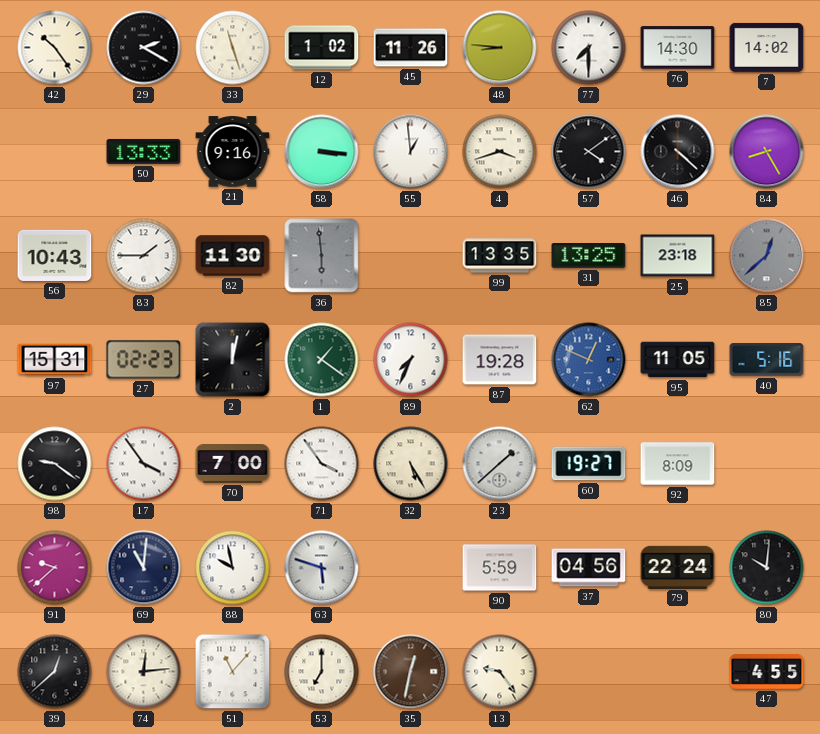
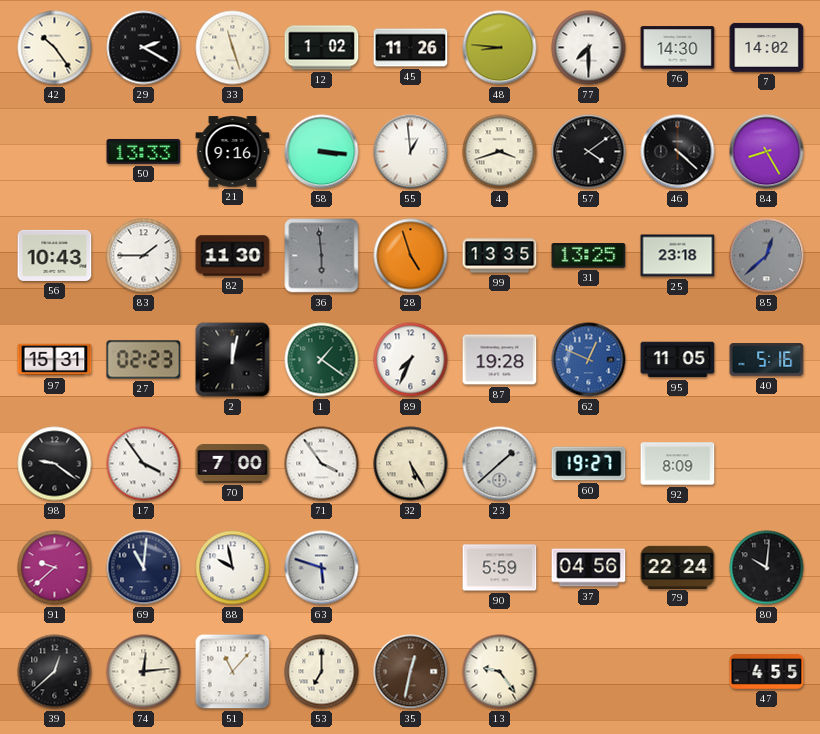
28: none -> 4:57
